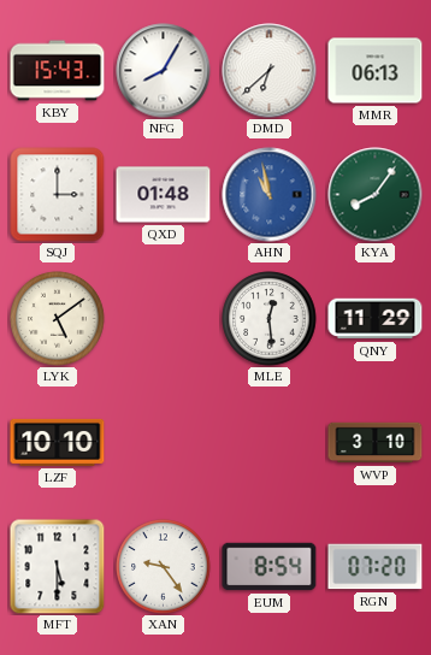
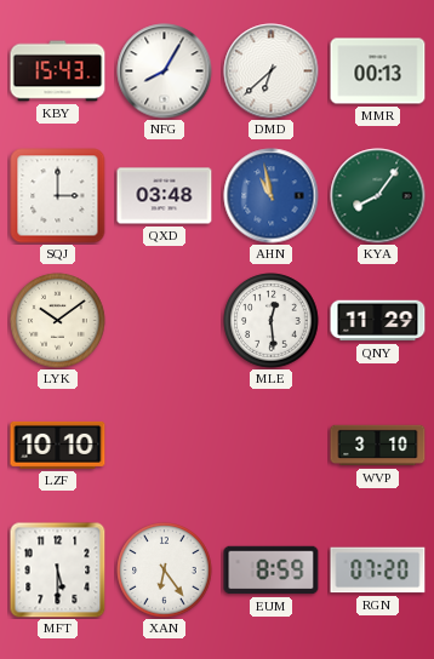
MMR: 06:13 -> 00:13
QXD: 01:48 -> 03:48
LYK: 5:09 -> 10:09
XAN: 9:24 -> 6:24
EUM: 8:54 -> 8:59
